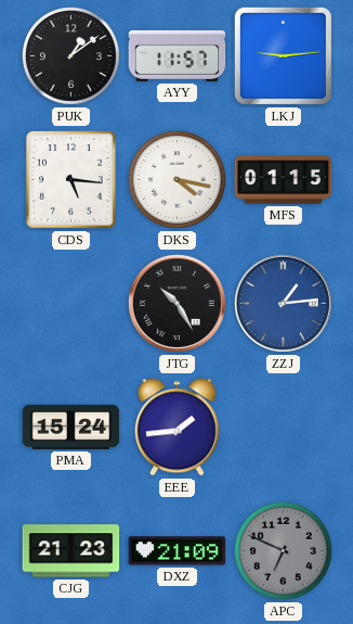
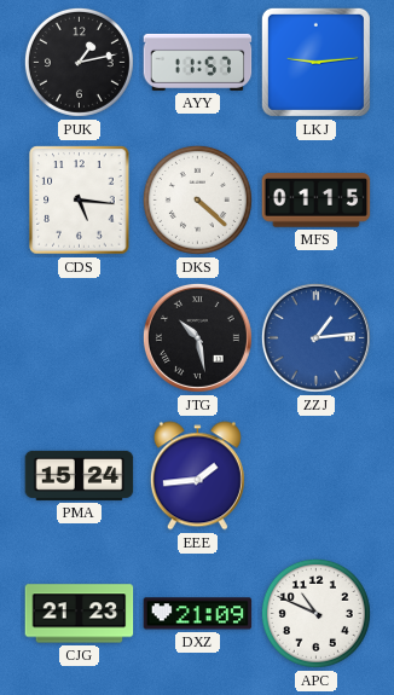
PUK: 1:09 -> 1:13
DKS: 4:17 -> 4:22
JTG: 10:25 -> 10:28
APC: 6:49 -> 10:49
APC dial: grey -> white
